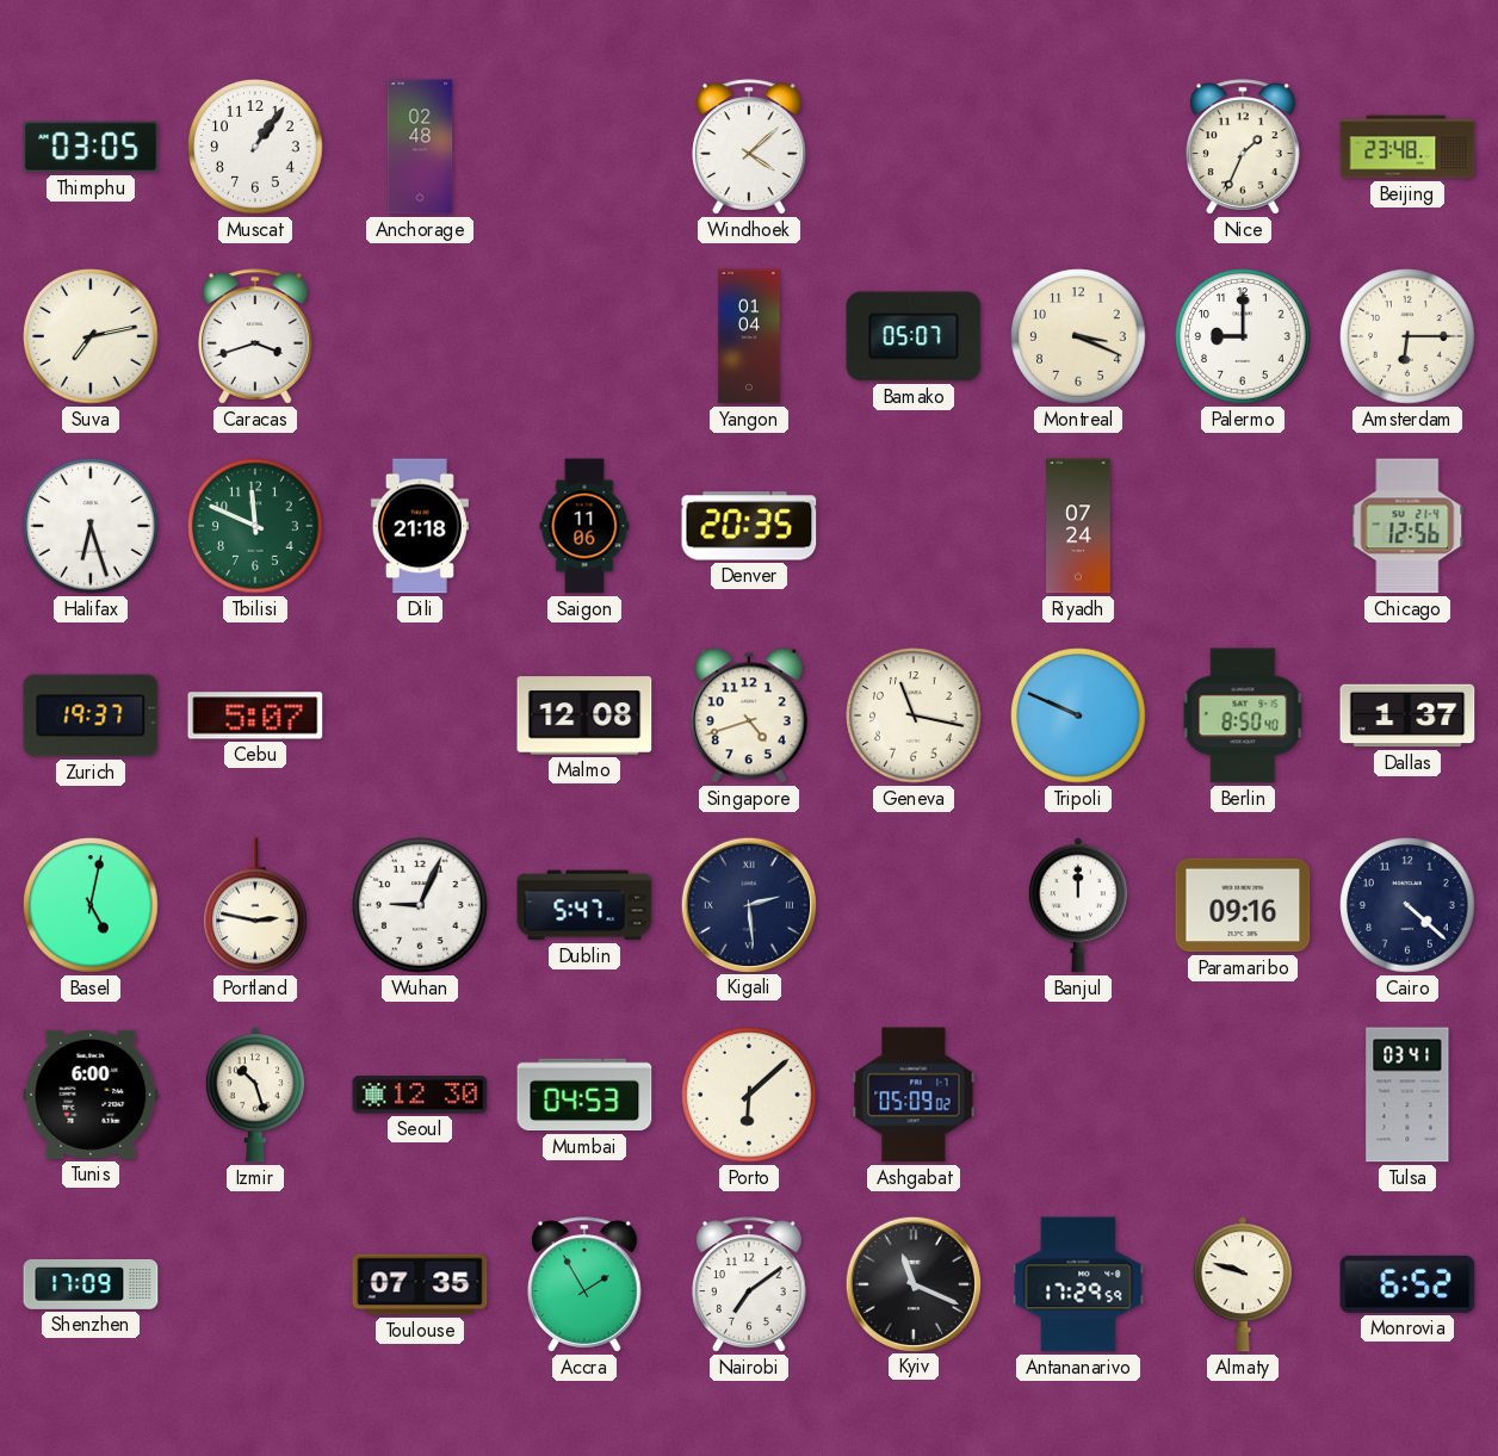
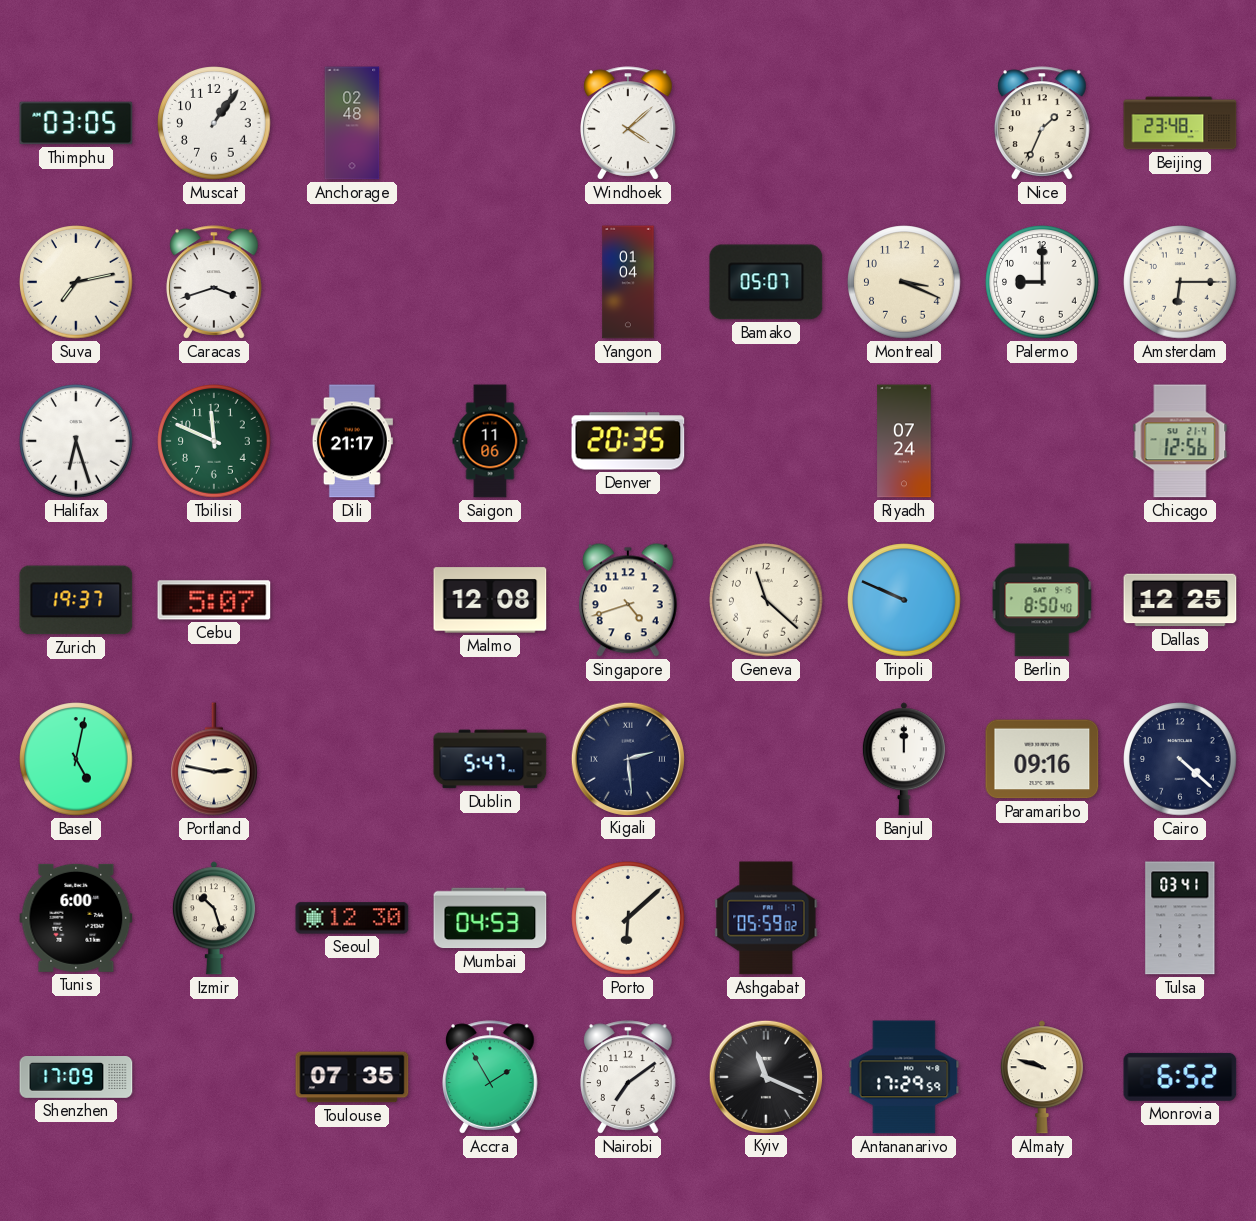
Dili: 21:18 -> 21:17
Geneva: 11:17 -> 11:22
Dallas: 1:37 -> 12:25
Wuhan: 9:04 -> none
Ashgabat: 05:09 -> 05:59
